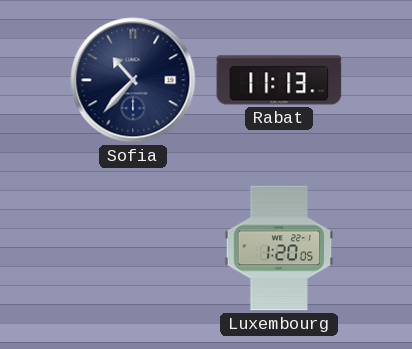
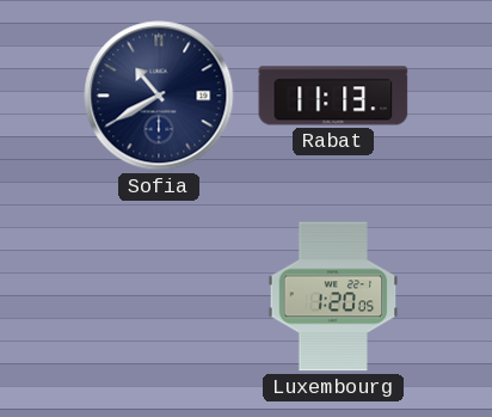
Sofia: 10:37 -> 10:40
